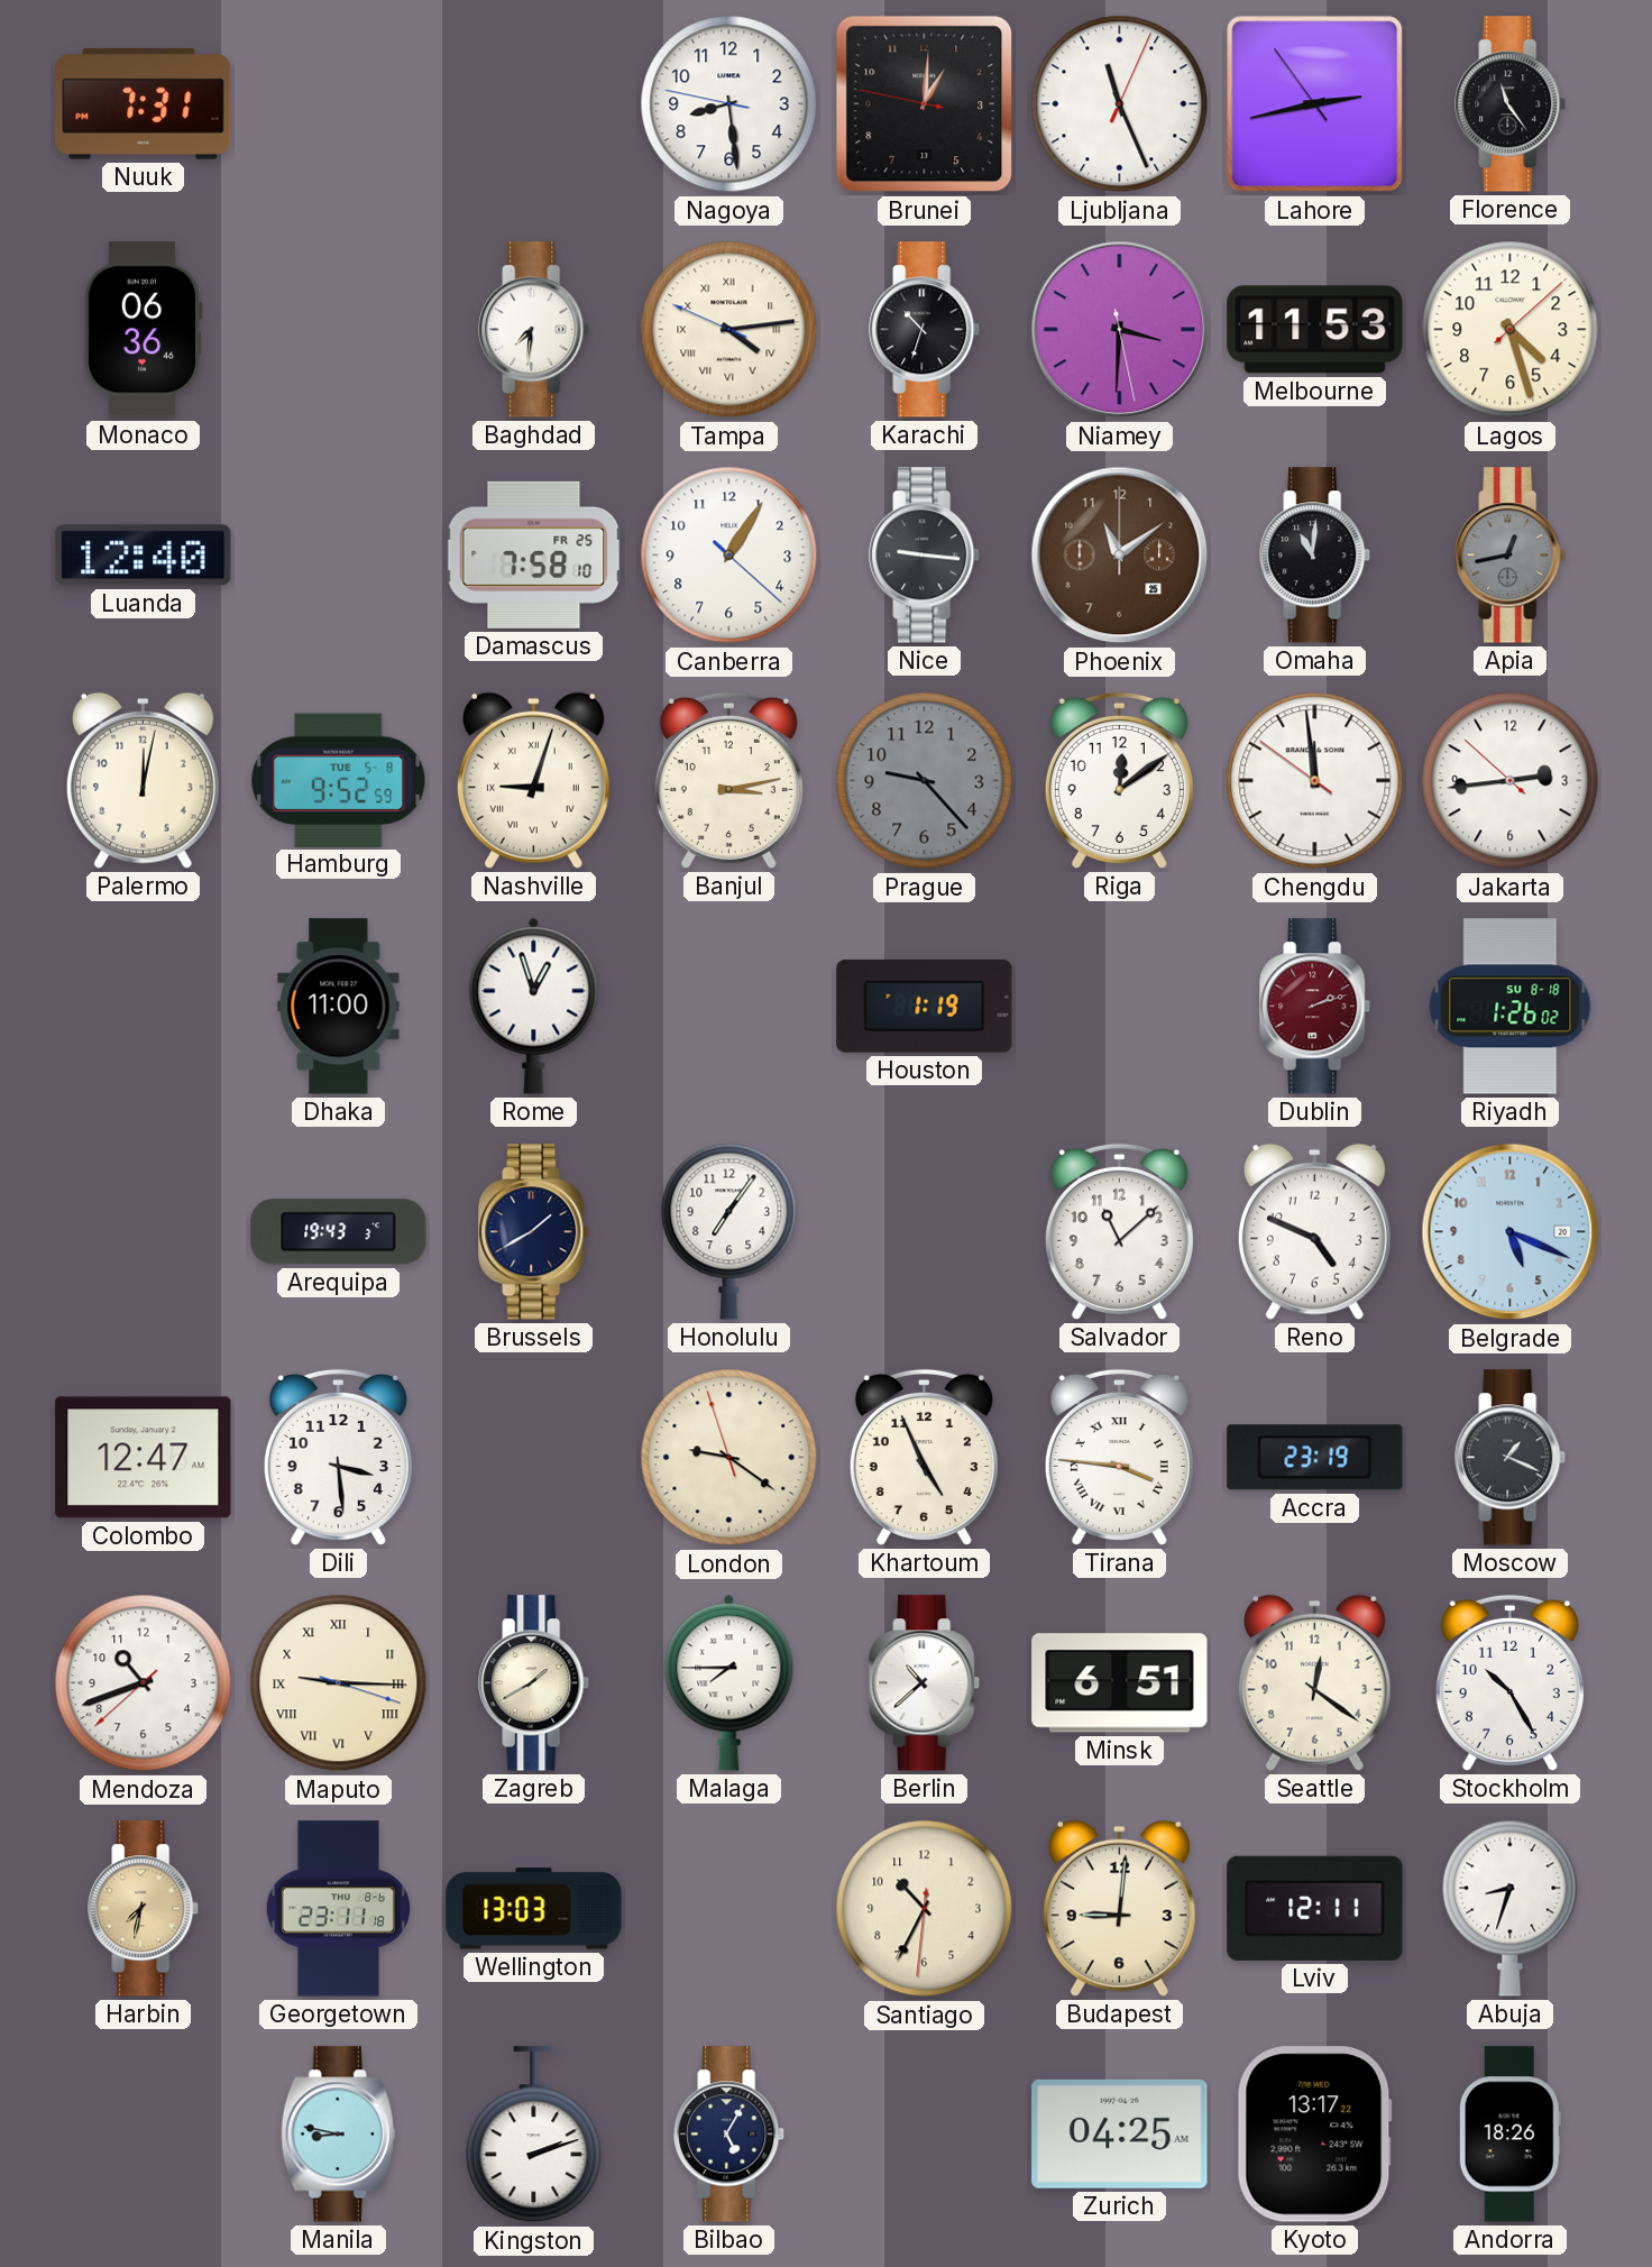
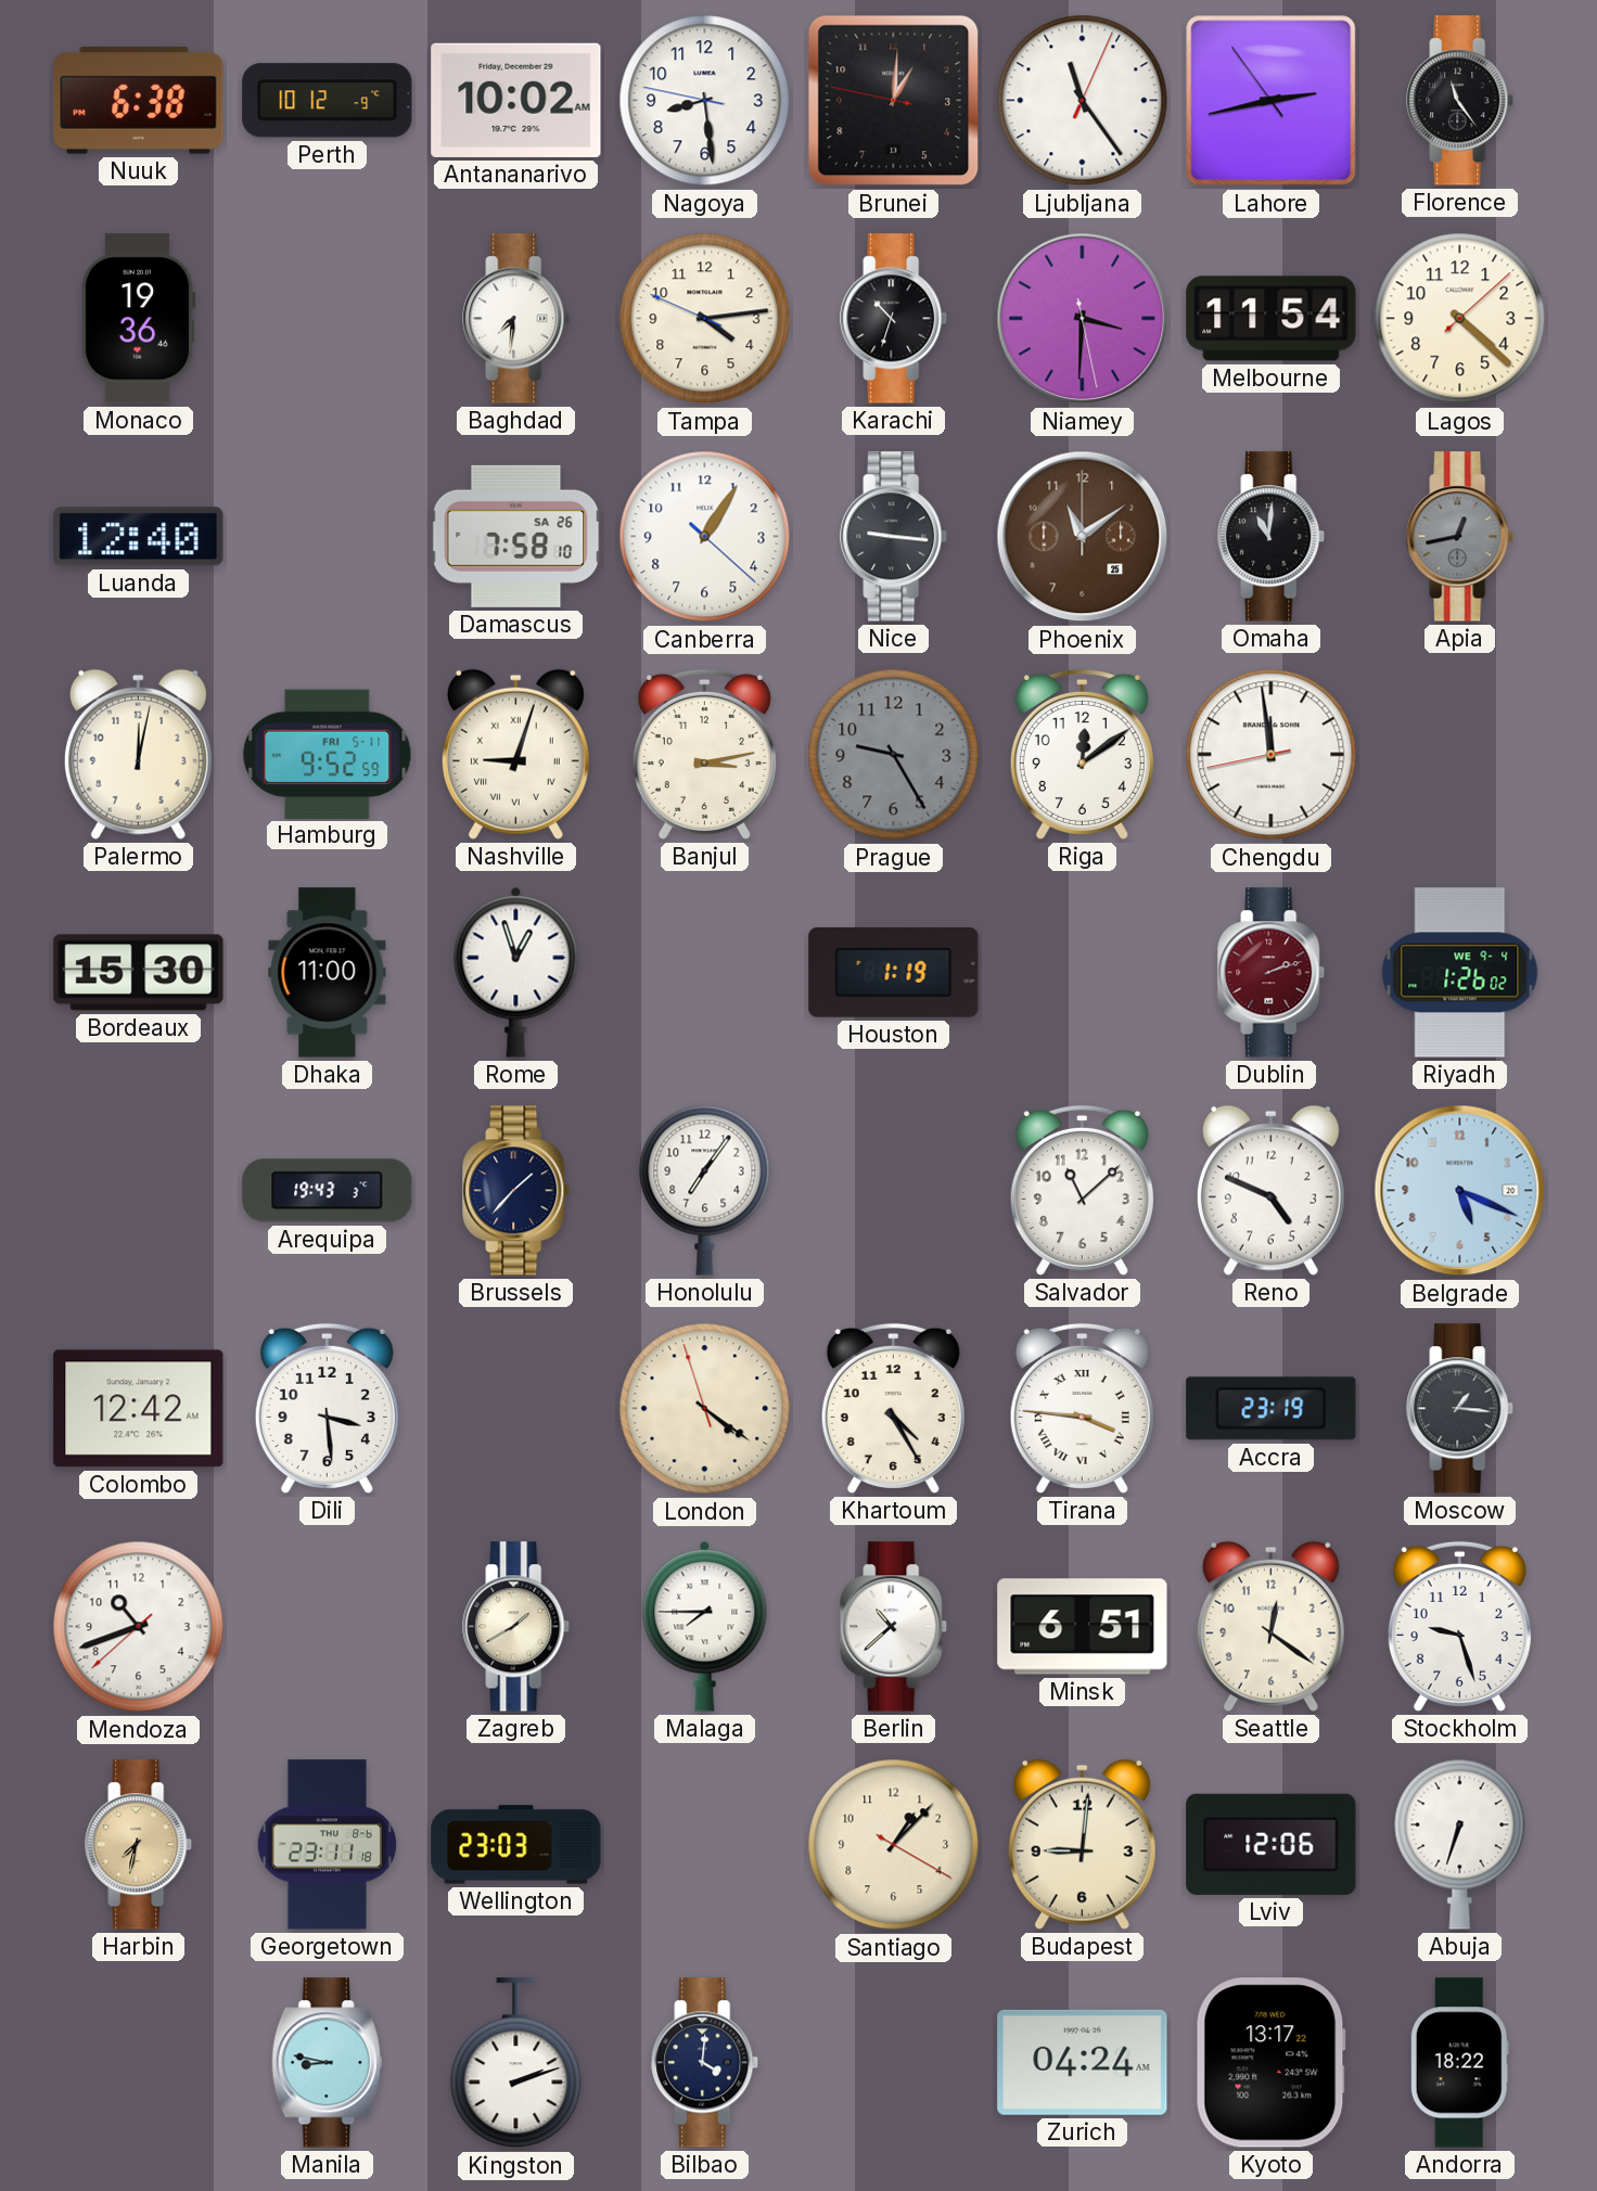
Nuuk: 7:31 -> 6:38
Perth: none -> 10:12
Antananarivo: none -> 10:02
Ljubljana: 11:26 -> 11:24
Monaco: 06:36 -> 19:36
Tampa numerals: Roman -> Arabic
Melbourne: 11:53 -> 11:54
Lagos: 4:27 -> 4:22
Damascus date: FR 25 -> SA 26
Hamburg date: TUE 5-8 -> FRI 5-11
Prague: 9:23 -> 9:25
Chengdu: 11:58:51 -> 11:58:43
Jakarta: 2:43 -> none
Bordeaux: none -> 15:30
Riyadh date: SU 8-18 -> WE 9-4
Brussels: 1:40 -> 1:37
Colombo: 12:47 -> 12:42
London: 9:20 -> 4:20
Khartoum: 4:56 -> 4:25
Moscow: 1:19 -> 1:16
Maputo: 9:15 -> none
Stockholm: 10:25 -> 9:27
Wellington: 13:03 -> 23:03
Santiago: 10:34 -> 1:07
Lviv: 12:11 -> 12:06
Abuja: 8:33 -> 6:33
Bilbao: 5:05 -> 4:01
Zurich: 04:25 -> 04:24
Andorra: 18:26 -> 18:22
